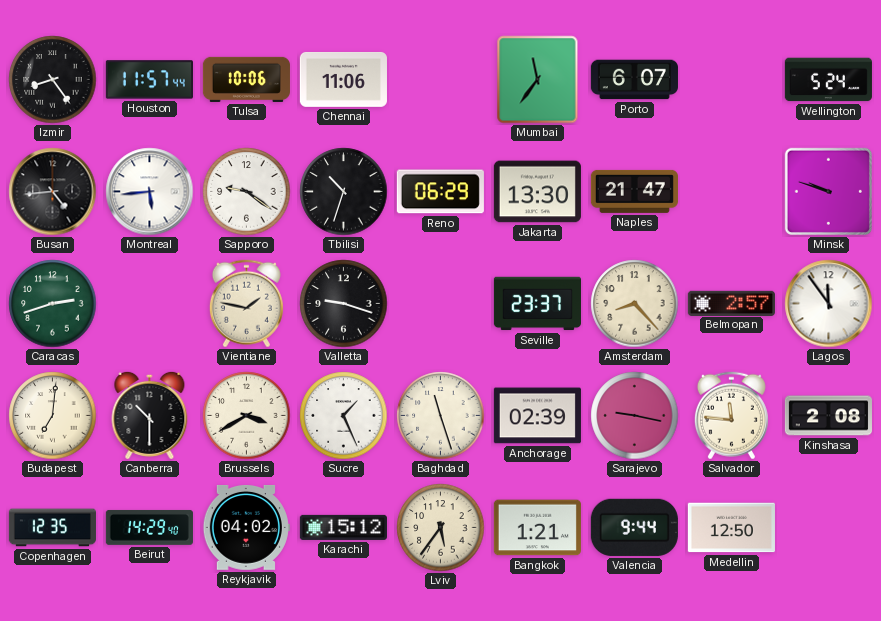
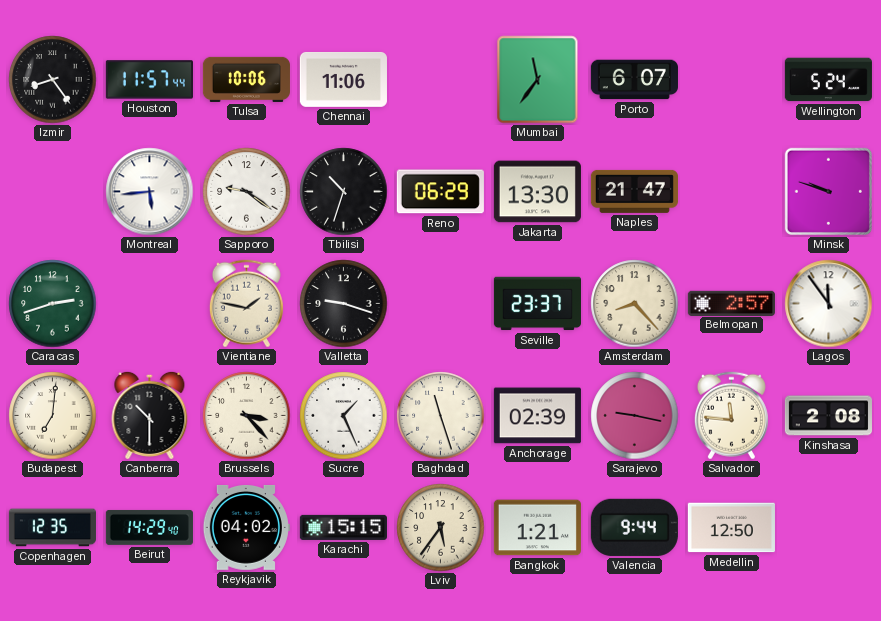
Busan: 4:44 -> none
Brussels: 3:40 -> 3:23
Karachi: 15:12 -> 15:15
